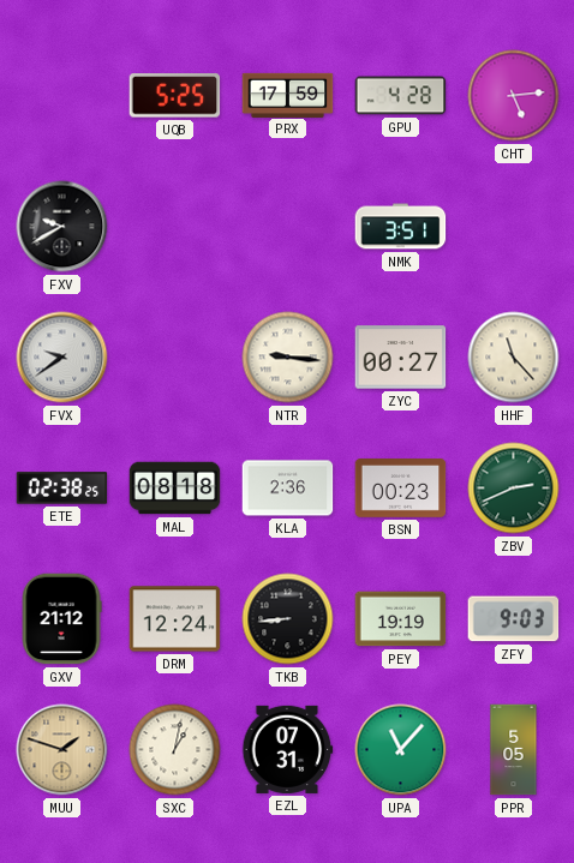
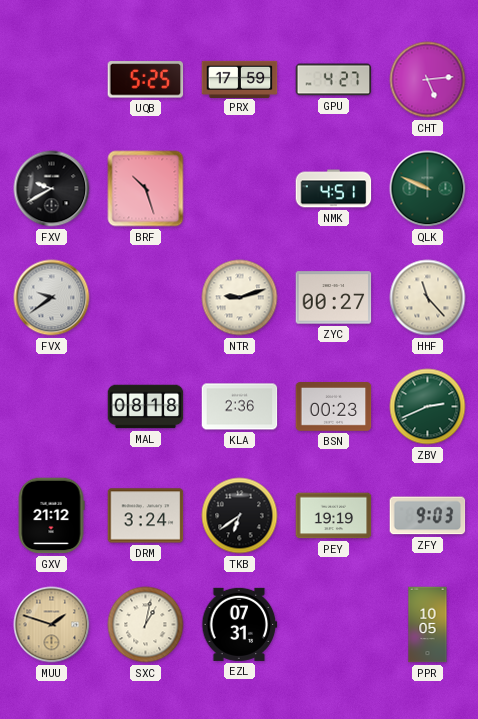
GPU: 4:28 -> 4:27
BRF: none -> 10:27
NMK: 3:51 -> 4:51
QLK: none -> 9:49
NTR: 9:16 -> 9:12
ETE: 02:38 -> none
DRM: 12:24 -> 3:24
TKB: 8:44 -> 6:39
UPA: 11:07 -> none
PPR: 5:05 -> 10:05
